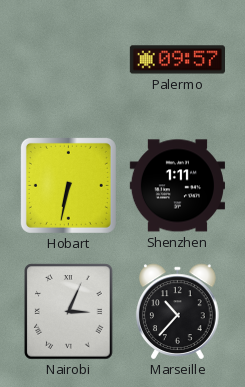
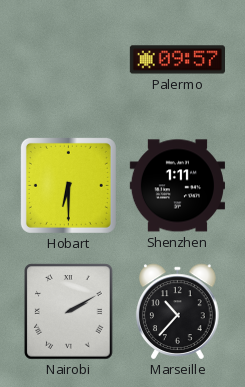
Hobart: 6:32 -> 6:30
Nairobi: 3:04 -> 2:10
